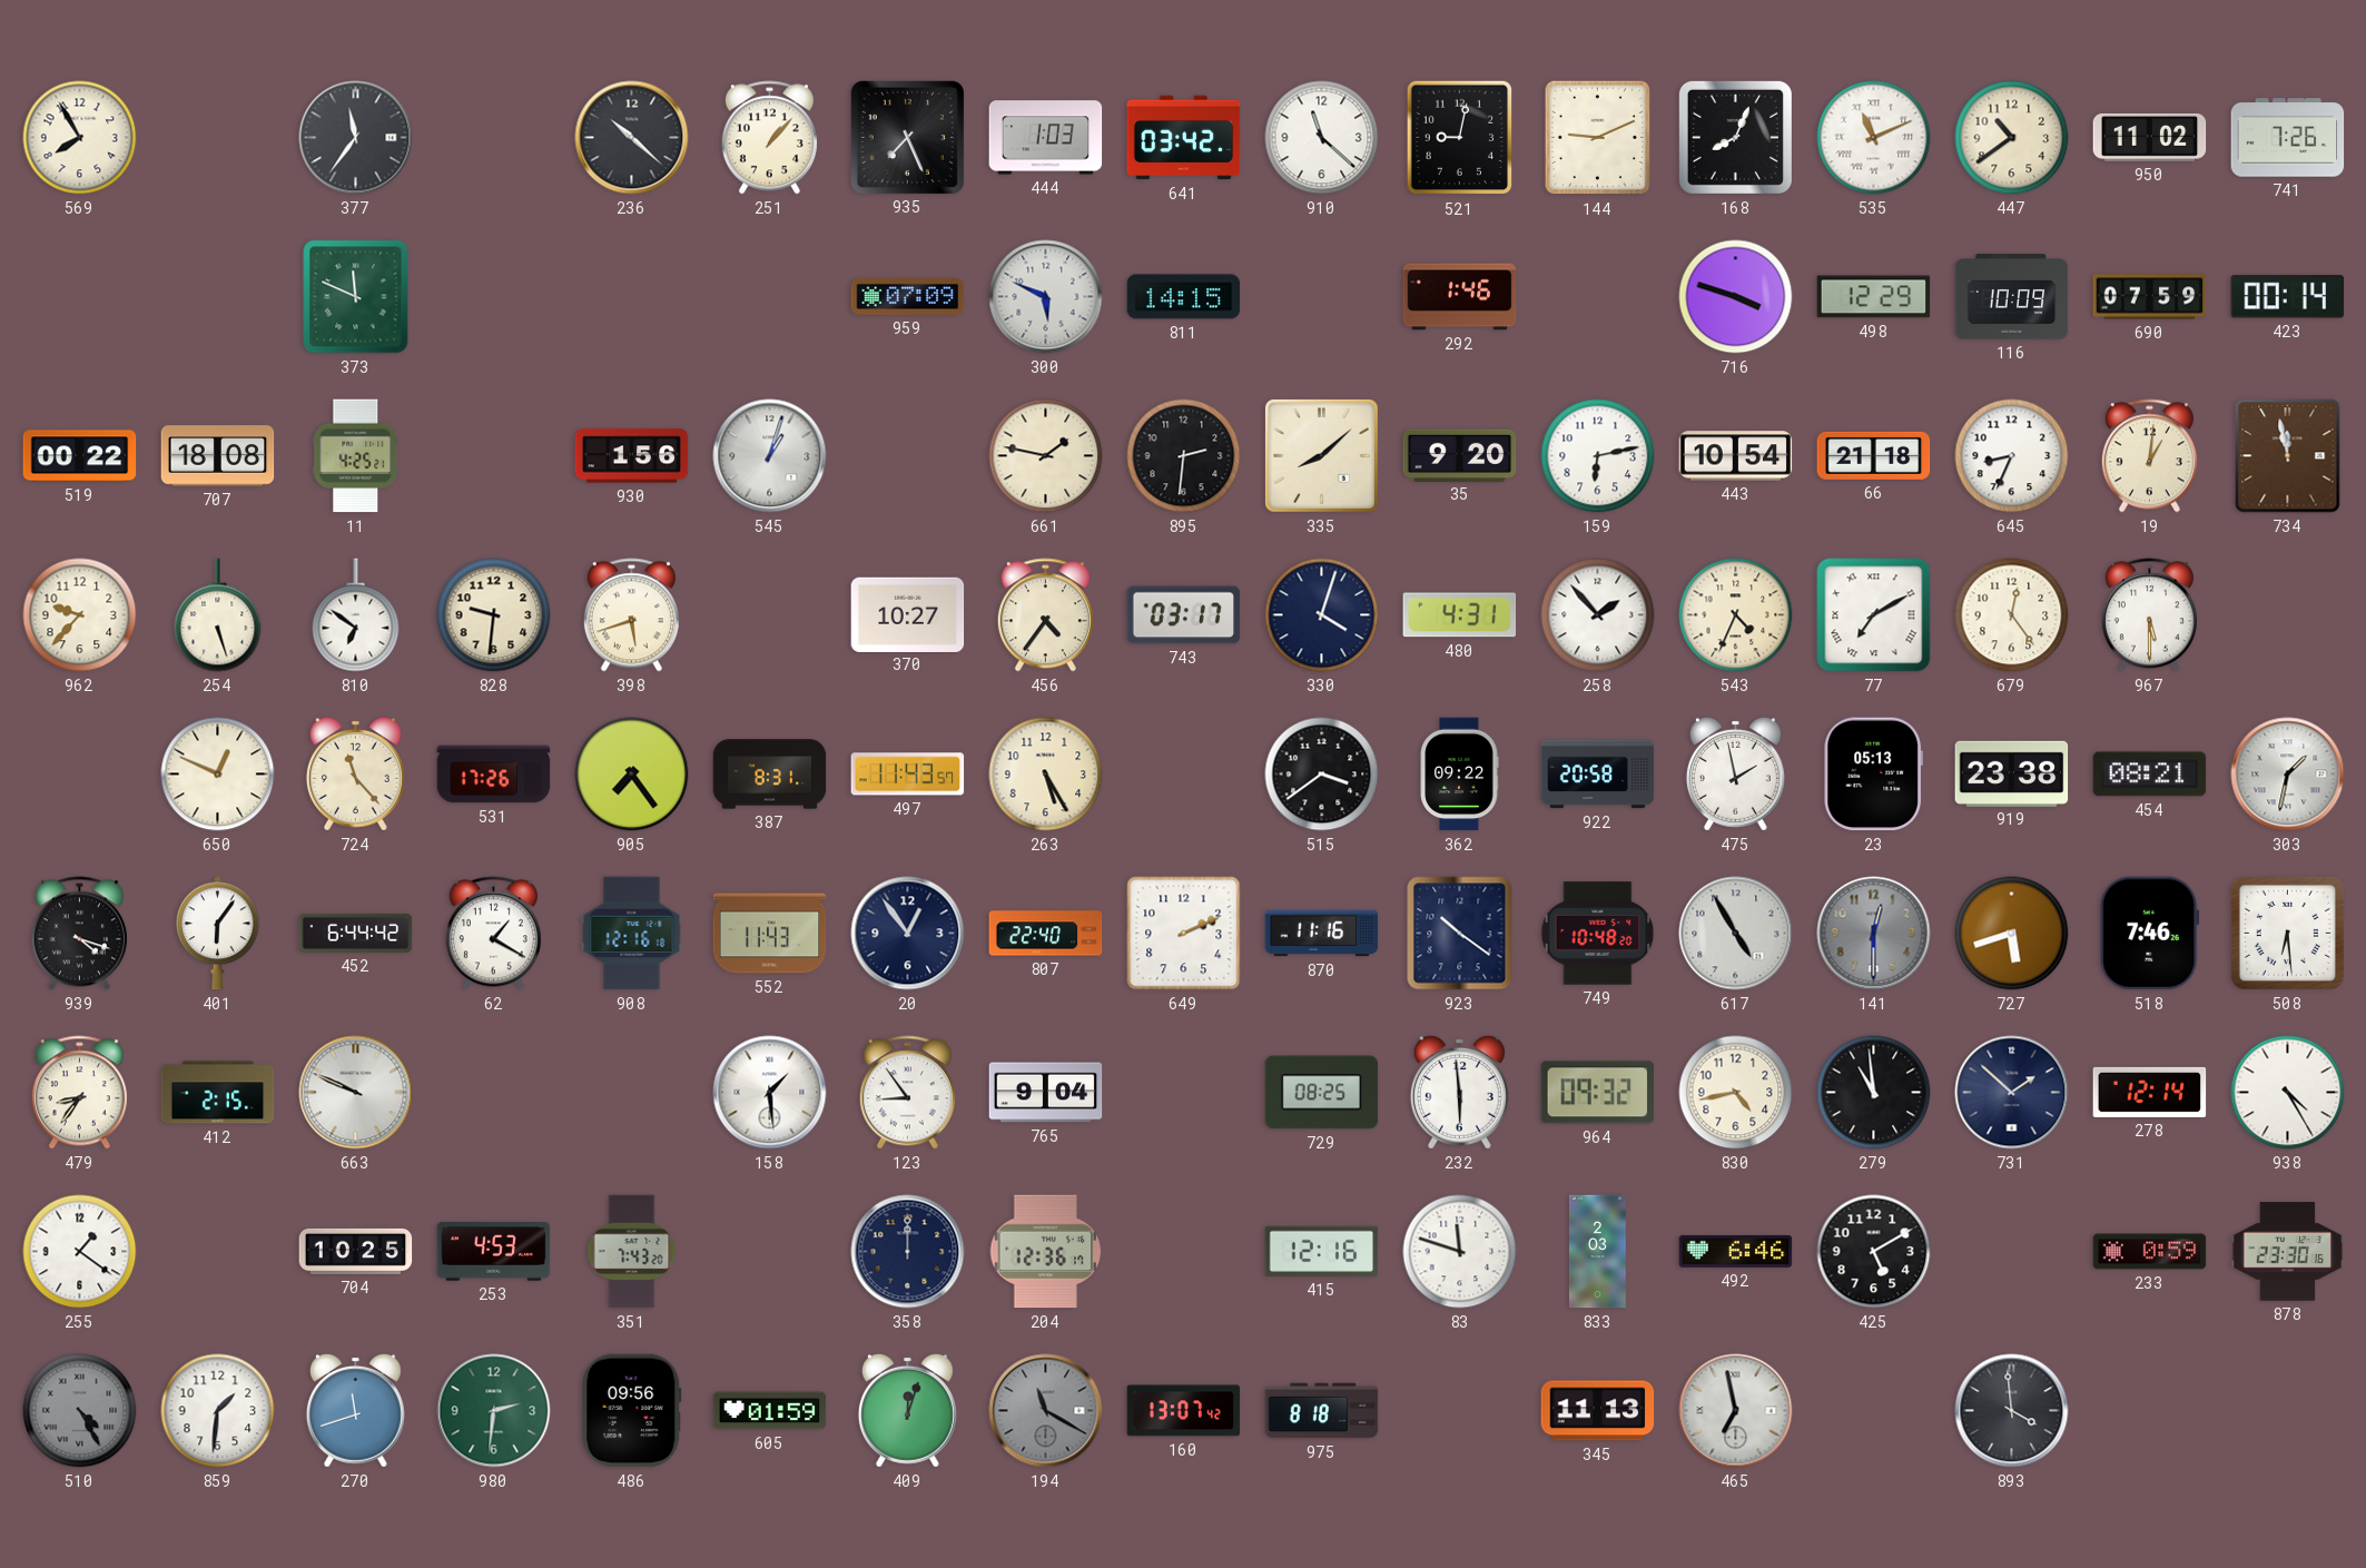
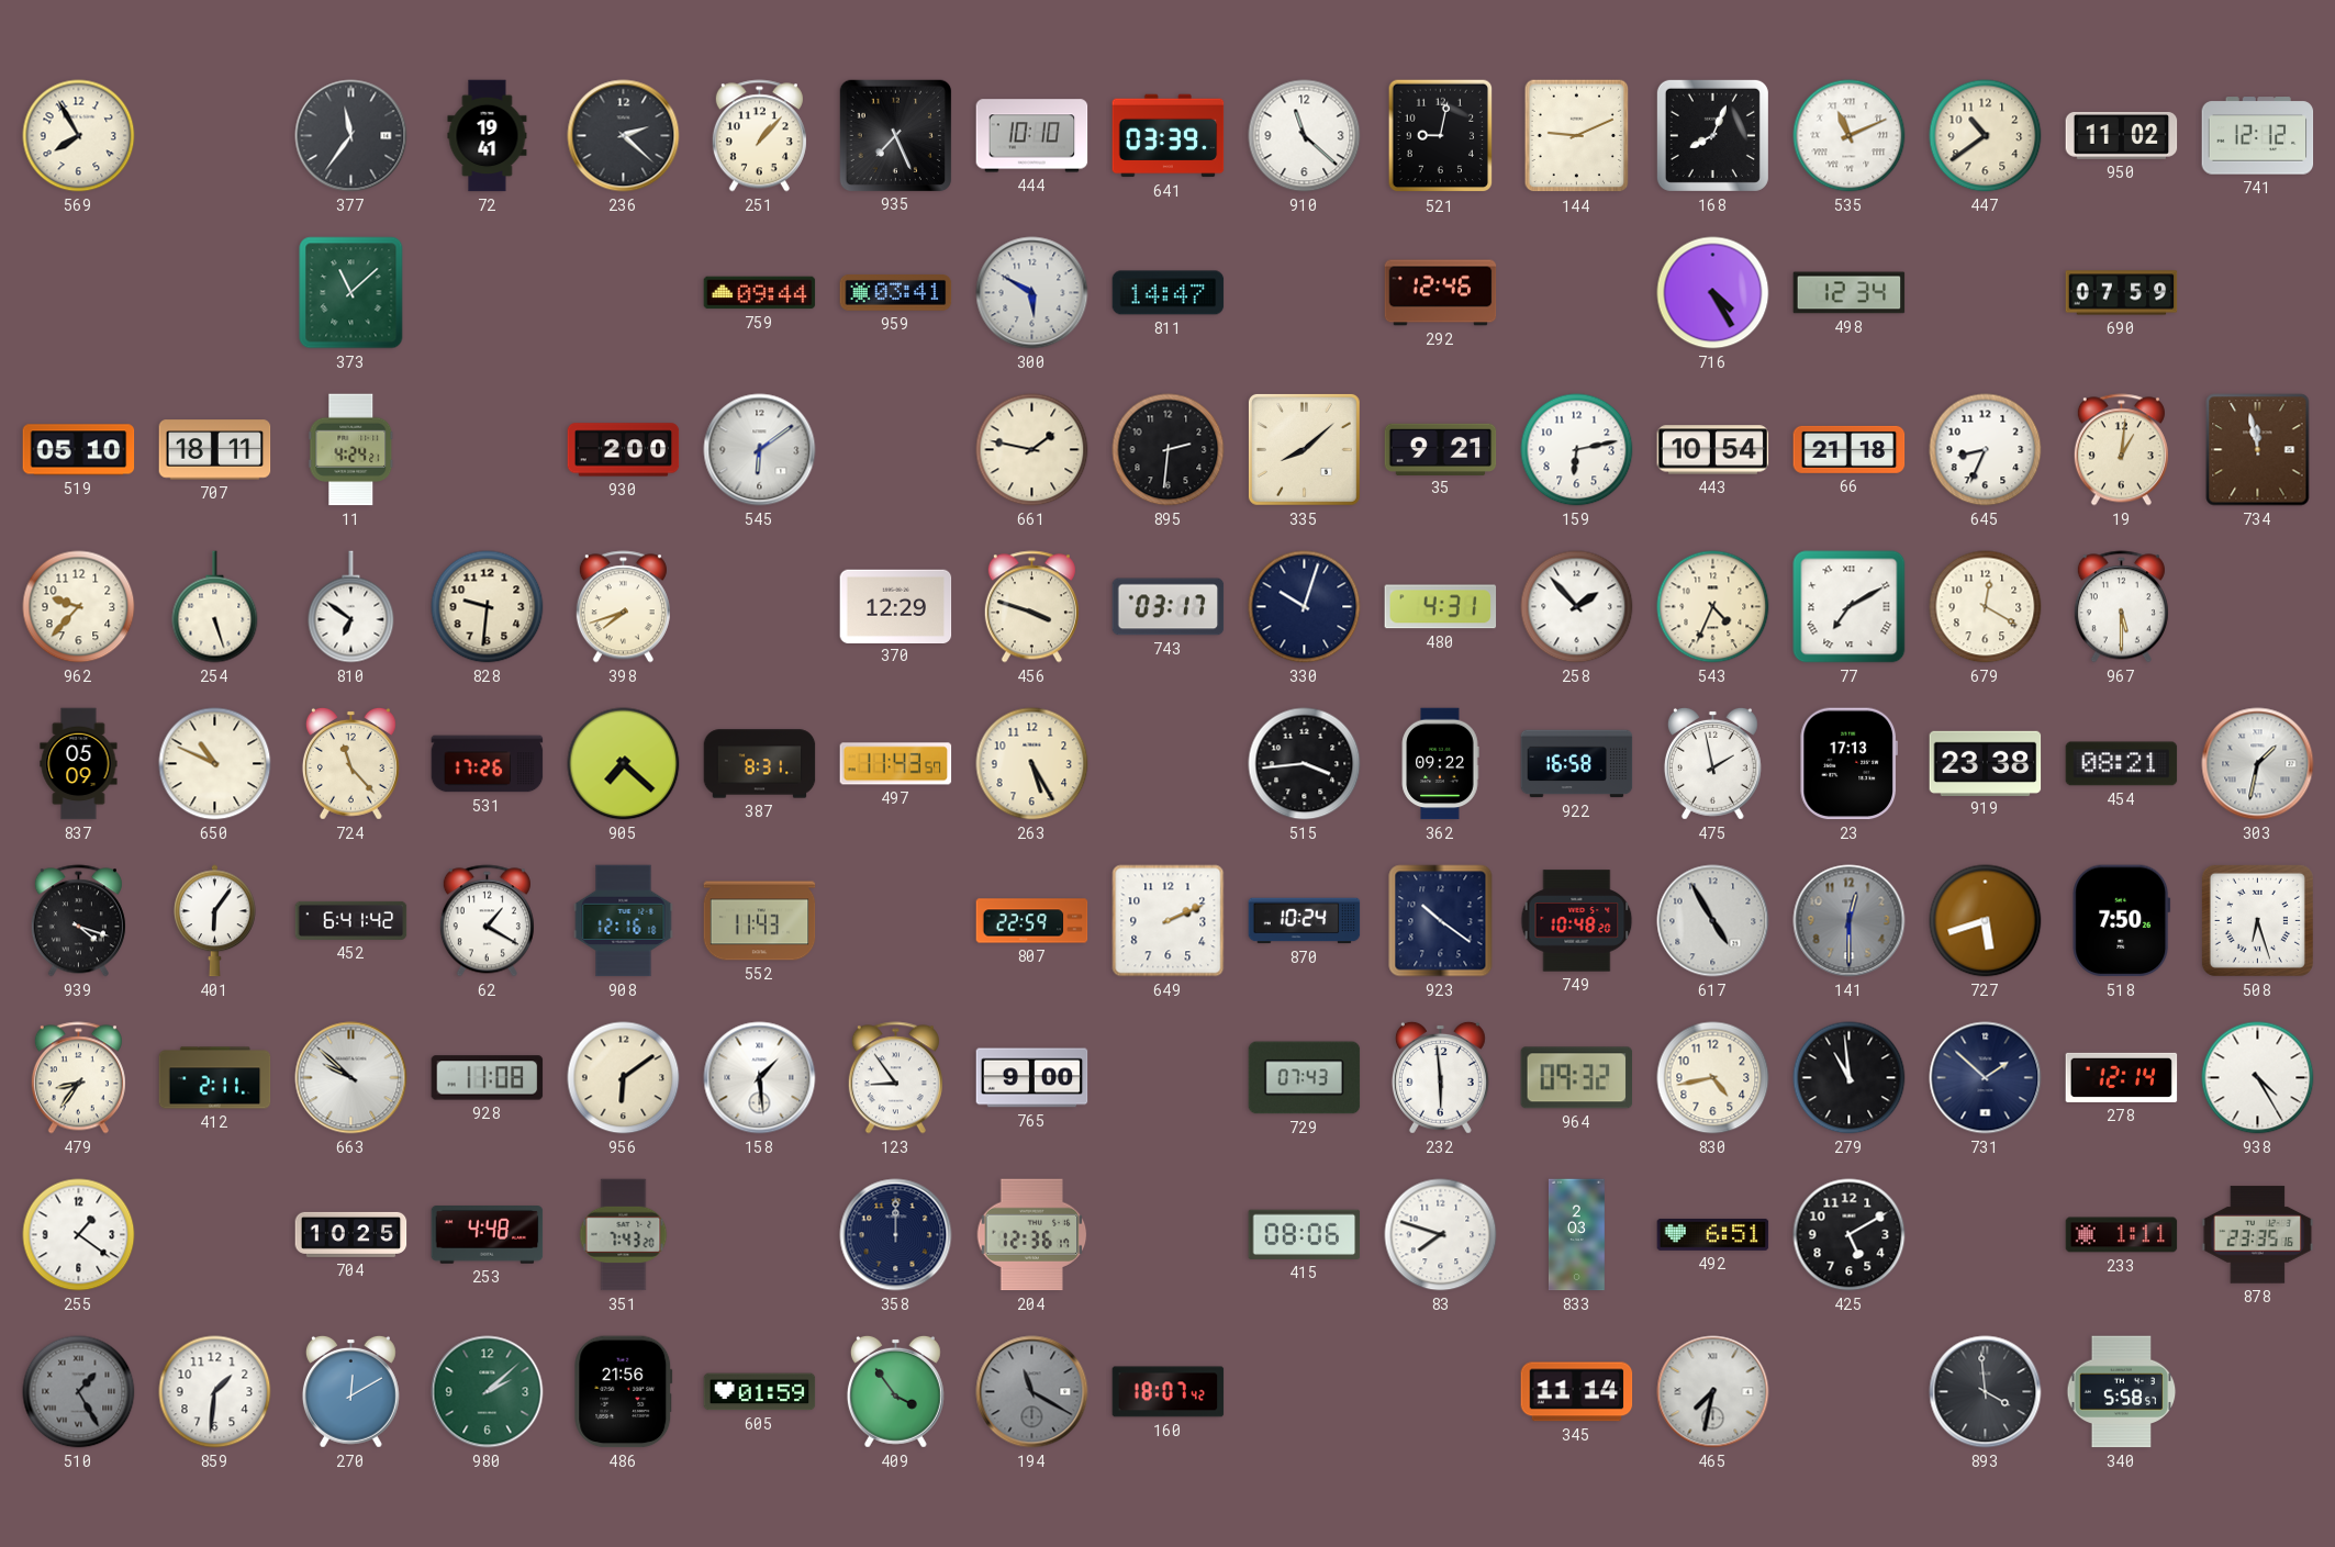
72: none -> 19:41
236: 10:22 -> 2:22
444: 1:03 -> 10:10
641: 03:42 -> 03:39
741: 7:26 -> 12:12
373: 11:49 -> 11:08
759: none -> 09:44
959: 07:09 -> 03:41
300: 5:49 -> 5:50
811: 14:15 -> 14:47
292: 1:46 -> 12:46
716: 3:48 -> 4:25
498: 12:29 -> 12:34
116: 10:09 -> none
423: 00:14 -> none
519: 00:22 -> 05:10
707: 18:08 -> 18:11
11: 4:25 -> 4:24
930: 1:56 -> 2:00
545: 1:03 -> 6:09
35: 9:20 -> 9:21
398: 5:42 -> 7:42
370: 10:27 -> 12:29
456: 4:36 -> 3:48
330: 4:03 -> 10:03
679: 12:24 -> 12:20
837: none -> 05:09
650: 12:49 -> 10:49
905: 7:24 -> 7:22
515: 3:39 -> 3:44
922: 20:58 -> 16:58
23: 05:13 -> 17:13
452: 6:44 -> 6:41
20: 12:54 -> none
807: 22:40 -> 22:59
870: 11:16 -> 10:24
518: 7:46 -> 7:50
508: 6:29 -> 6:27
412: 2:15 -> 2:11
663: 9:49 -> 9:52
928: none -> 11:08
956: none -> 6:09
765: 9:04 -> 9:00
729: 08:25 -> 07:43
253: 4:53 -> 4:48
415: 12:16 -> 08:06
83: 11:48 -> 7:48
492: 6:46 -> 6:51
233: 0:59 -> 1:11
878: 23:30 -> 23:35
510: 4:25 -> 1:25
270: 11:42 -> 12:10
980: 2:31 -> 2:08
486: 09:56 -> 21:56
409: 12:03 -> 3:54
160: 13:07 -> 18:07
975: 8:18 -> none
345: 11:13 -> 11:14
465: 6:58 -> 7:32
340: none -> 5:58
